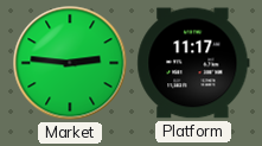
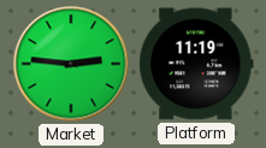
Platform: 11:17 -> 11:19
